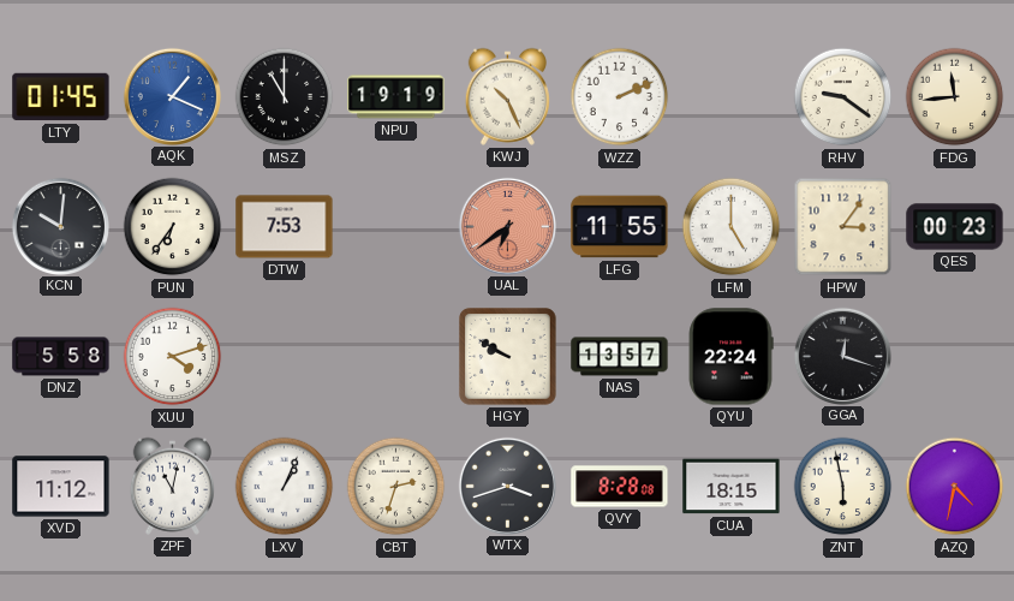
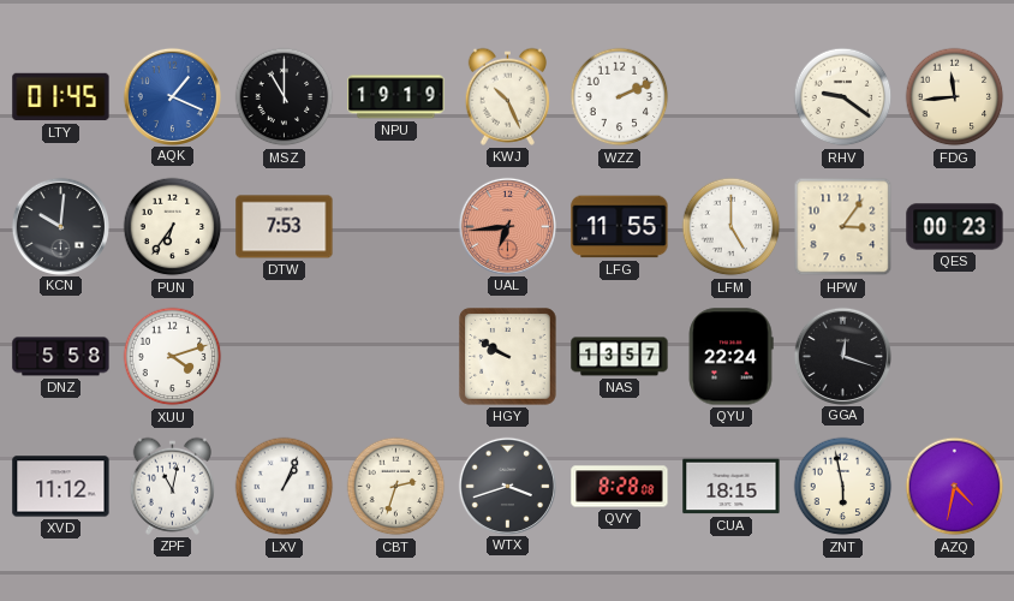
UAL: 6:39 -> 6:44
